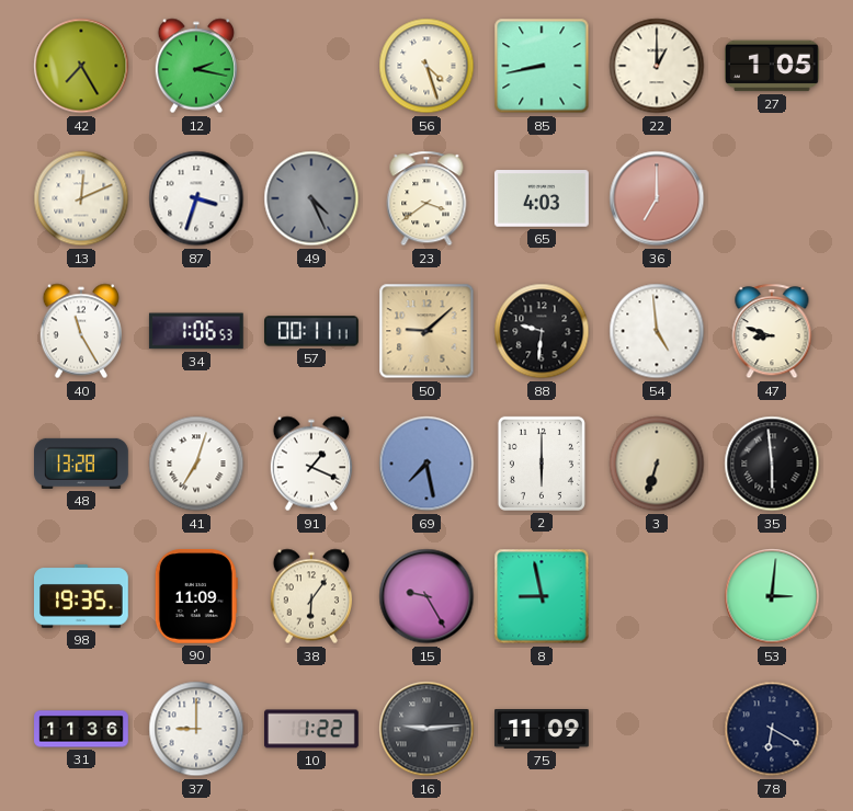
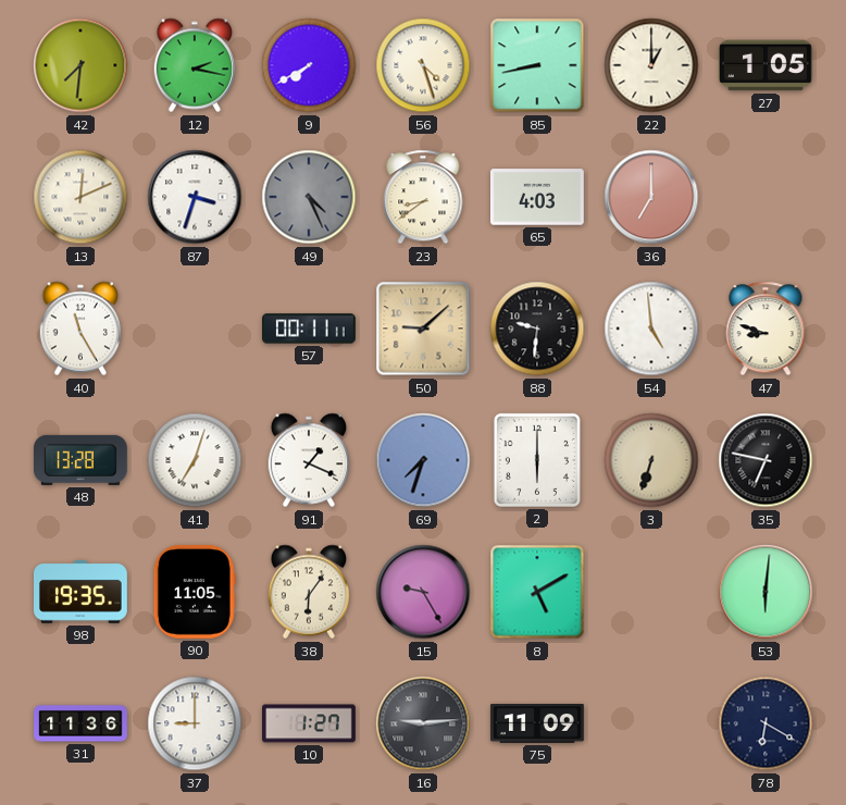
42: 7:25 -> 7:31
9: none -> 7:40
23: 3:39 -> 8:39
34: 1:06 -> none
69: 7:28 -> 7:33
35: 5:59 -> 6:47
90: 11:09 -> 11:05
8: 8:58 -> 5:10
53: 3:01 -> 6:01
10: 1:22 -> 1:27
